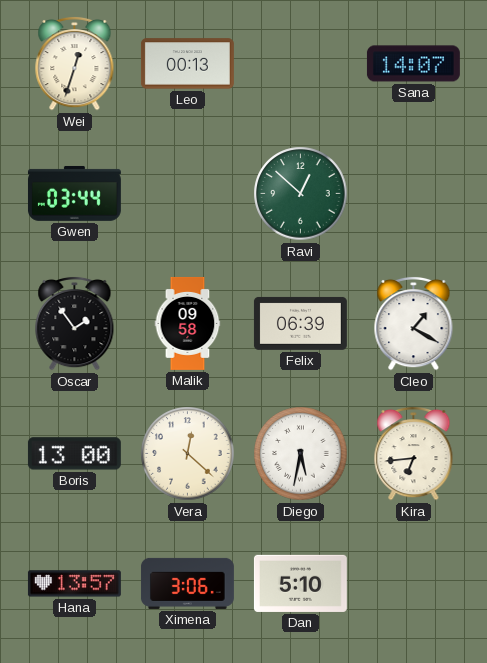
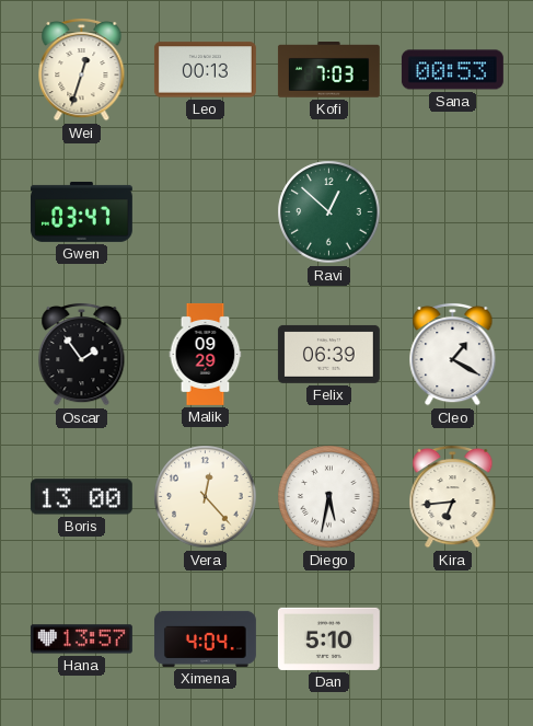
Kofi: none -> 7:03
Sana: 14:07 -> 00:53
Gwen: 03:44 -> 03:47
Malik: 09:58 -> 09:29
Vera: 12:22 -> 12:23
Ximena: 3:06 -> 4:04
